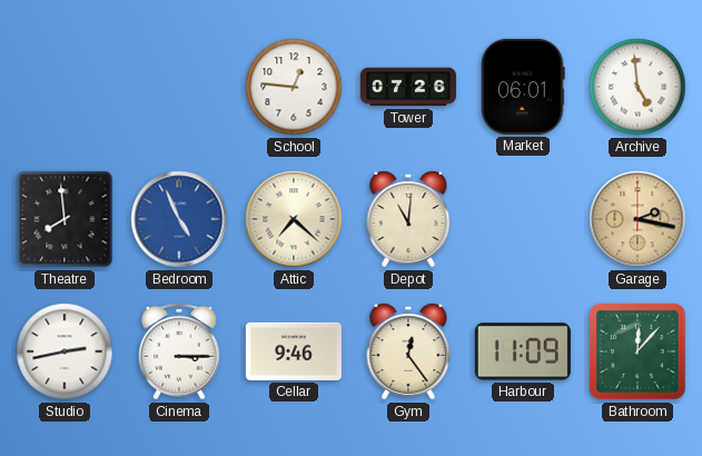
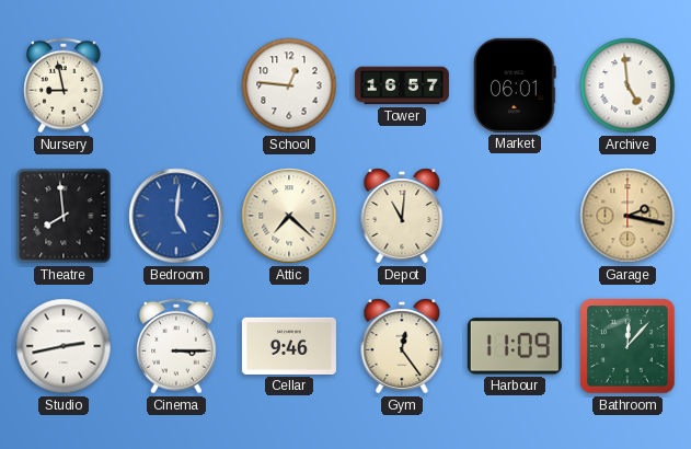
Nursery: none -> 8:58
Tower: 07:26 -> 16:57
Bedroom: 4:56 -> 5:01
